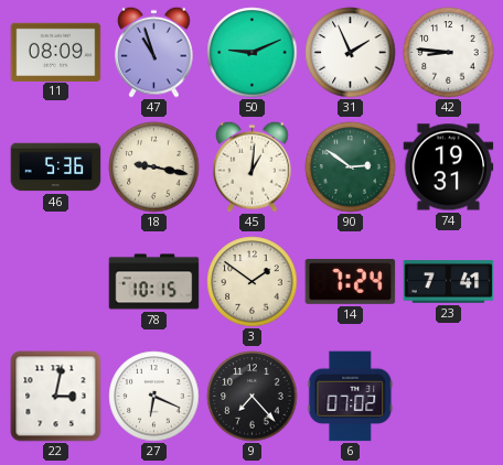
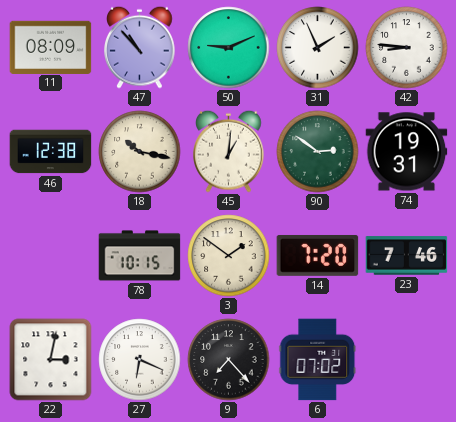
47: 10:57 -> 10:53
46: 5:36 -> 12:38
18: 9:17 -> 10:17
14: 7:24 -> 7:20
23: 7:41 -> 7:46
